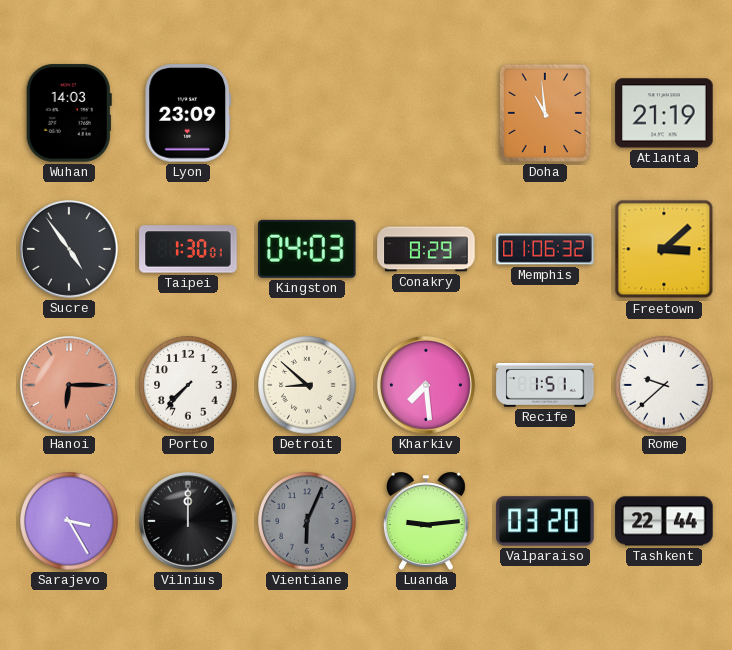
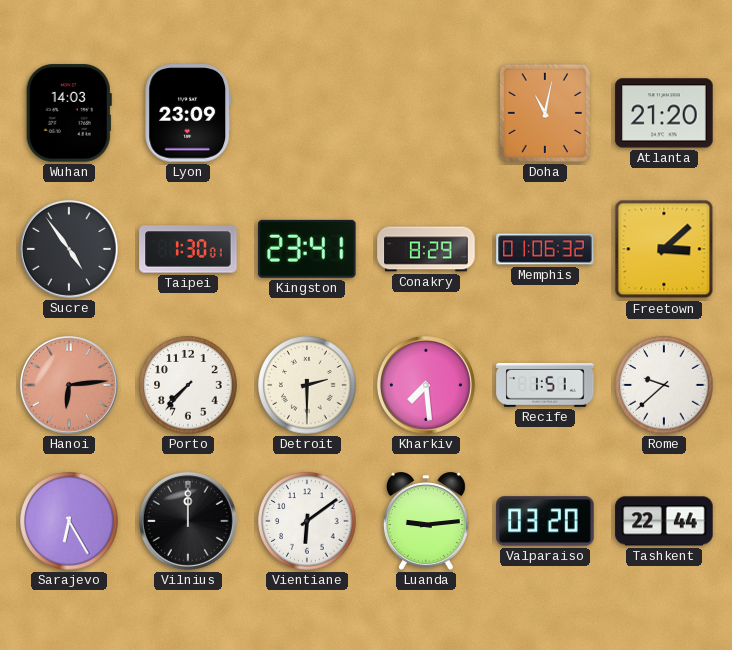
Doha: 10:59 -> 11:02
Atlanta: 21:19 -> 21:20
Kingston: 04:03 -> 23:41
Hanoi: 6:15 -> 6:14
Detroit: 8:52 -> 2:30
Sarajevo: 3:25 -> 6:25
Vientiane: 6:04 -> 6:09
Vientiane dial: grey -> white
